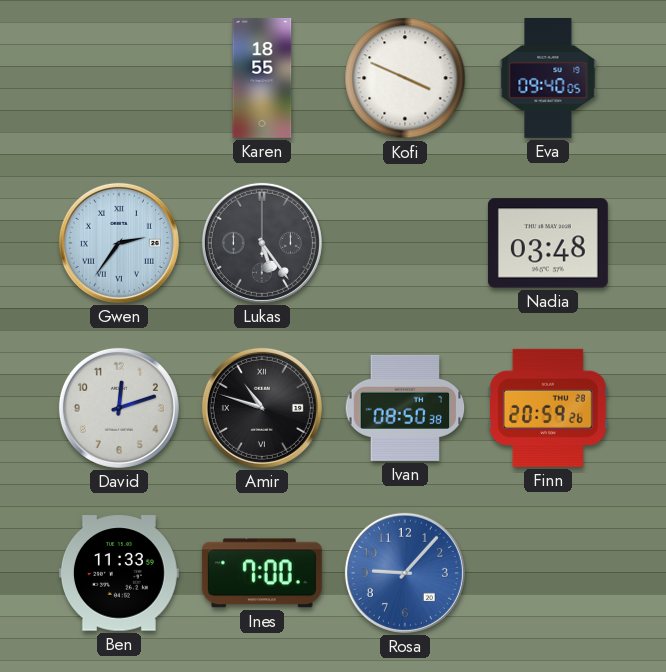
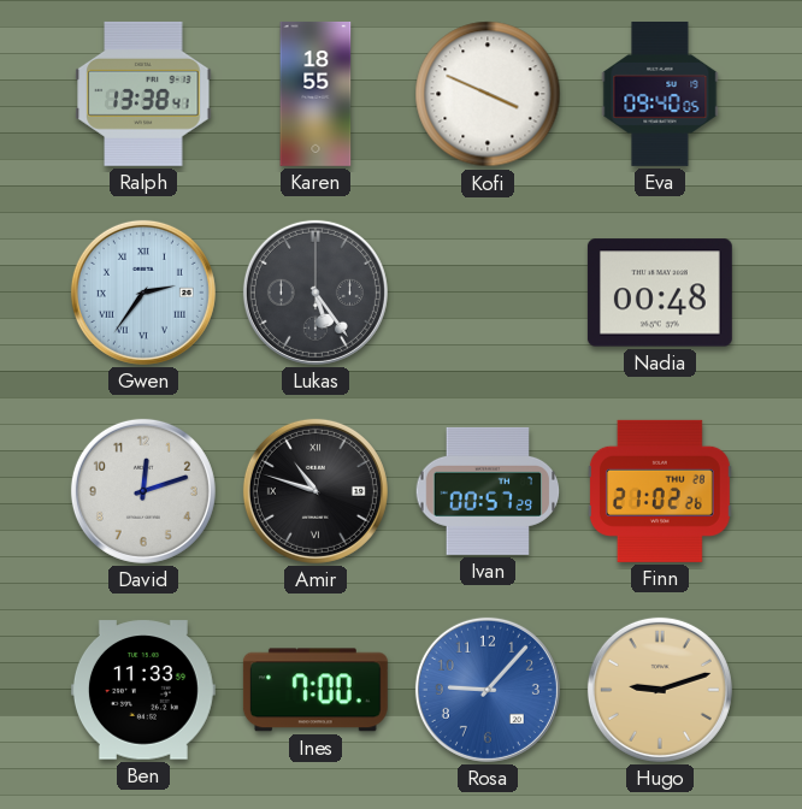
Ralph: none -> 13:38
Nadia: 03:48 -> 00:48
Ivan: 08:50 -> 00:57
Finn: 20:59 -> 21:02
Hugo: none -> 9:12
